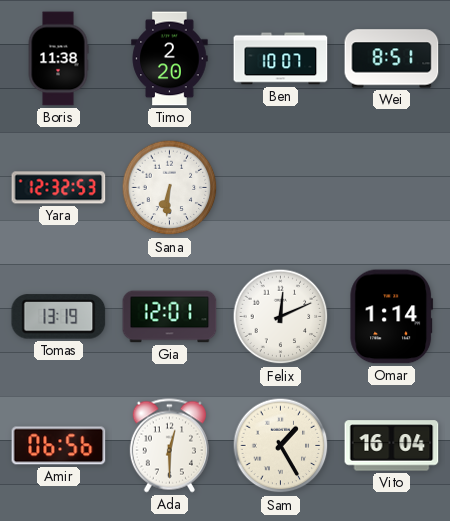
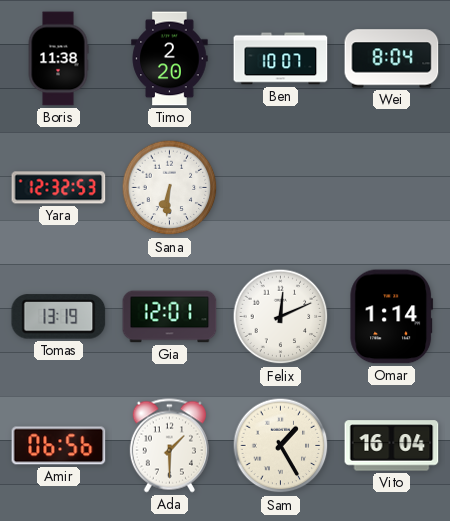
Wei: 8:51 -> 8:04
Ada: 12:30 -> 1:30
